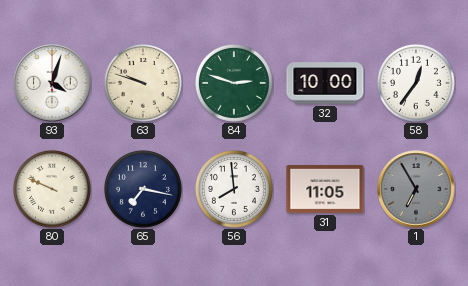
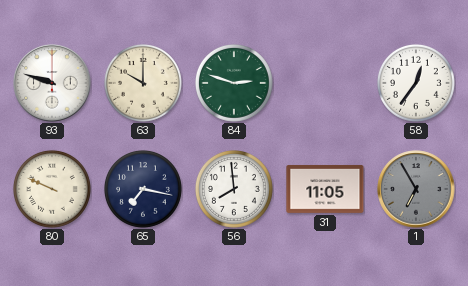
93: 4:03 -> 9:48
63: 9:48 -> 10:00
32: 10:00 -> none
